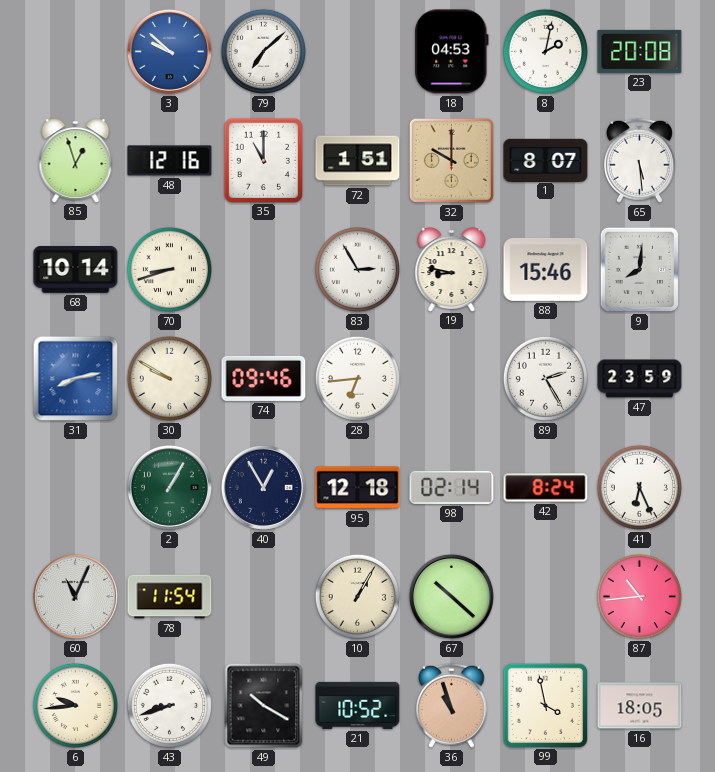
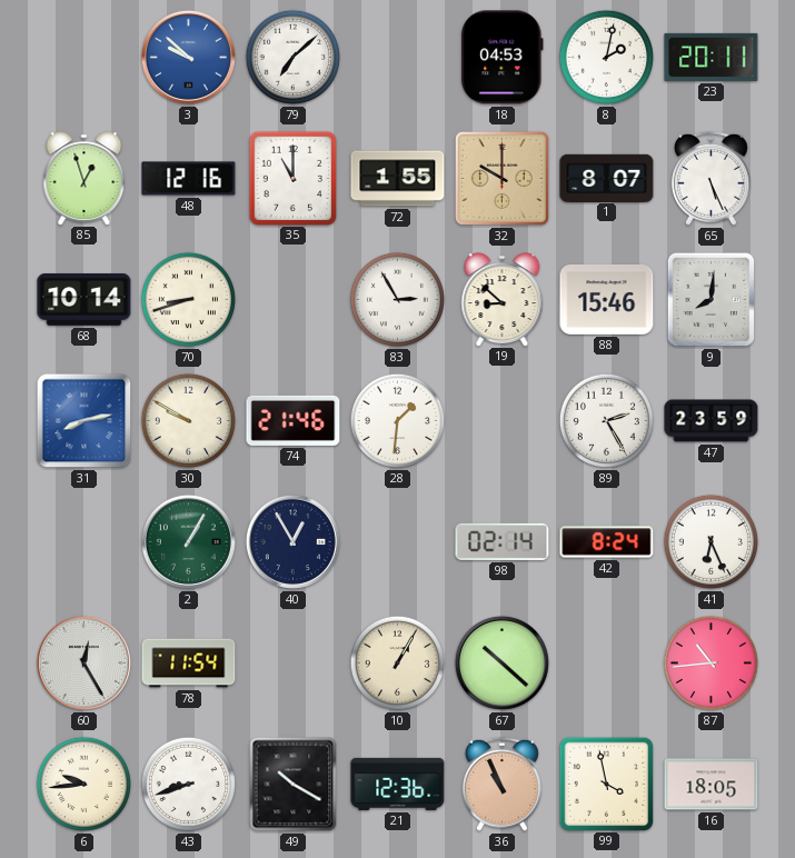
23: 20:08 -> 20:11
72: 1:51 -> 1:55
65: 5:29 -> 5:26
19: 8:47 -> 8:52
74: 09:46 -> 21:46
28: 6:44 -> 1:31
95: 12:18 -> none
60: 11:04 -> 12:25
21: 10:52 -> 12:36
36: 10:57 -> 10:56
